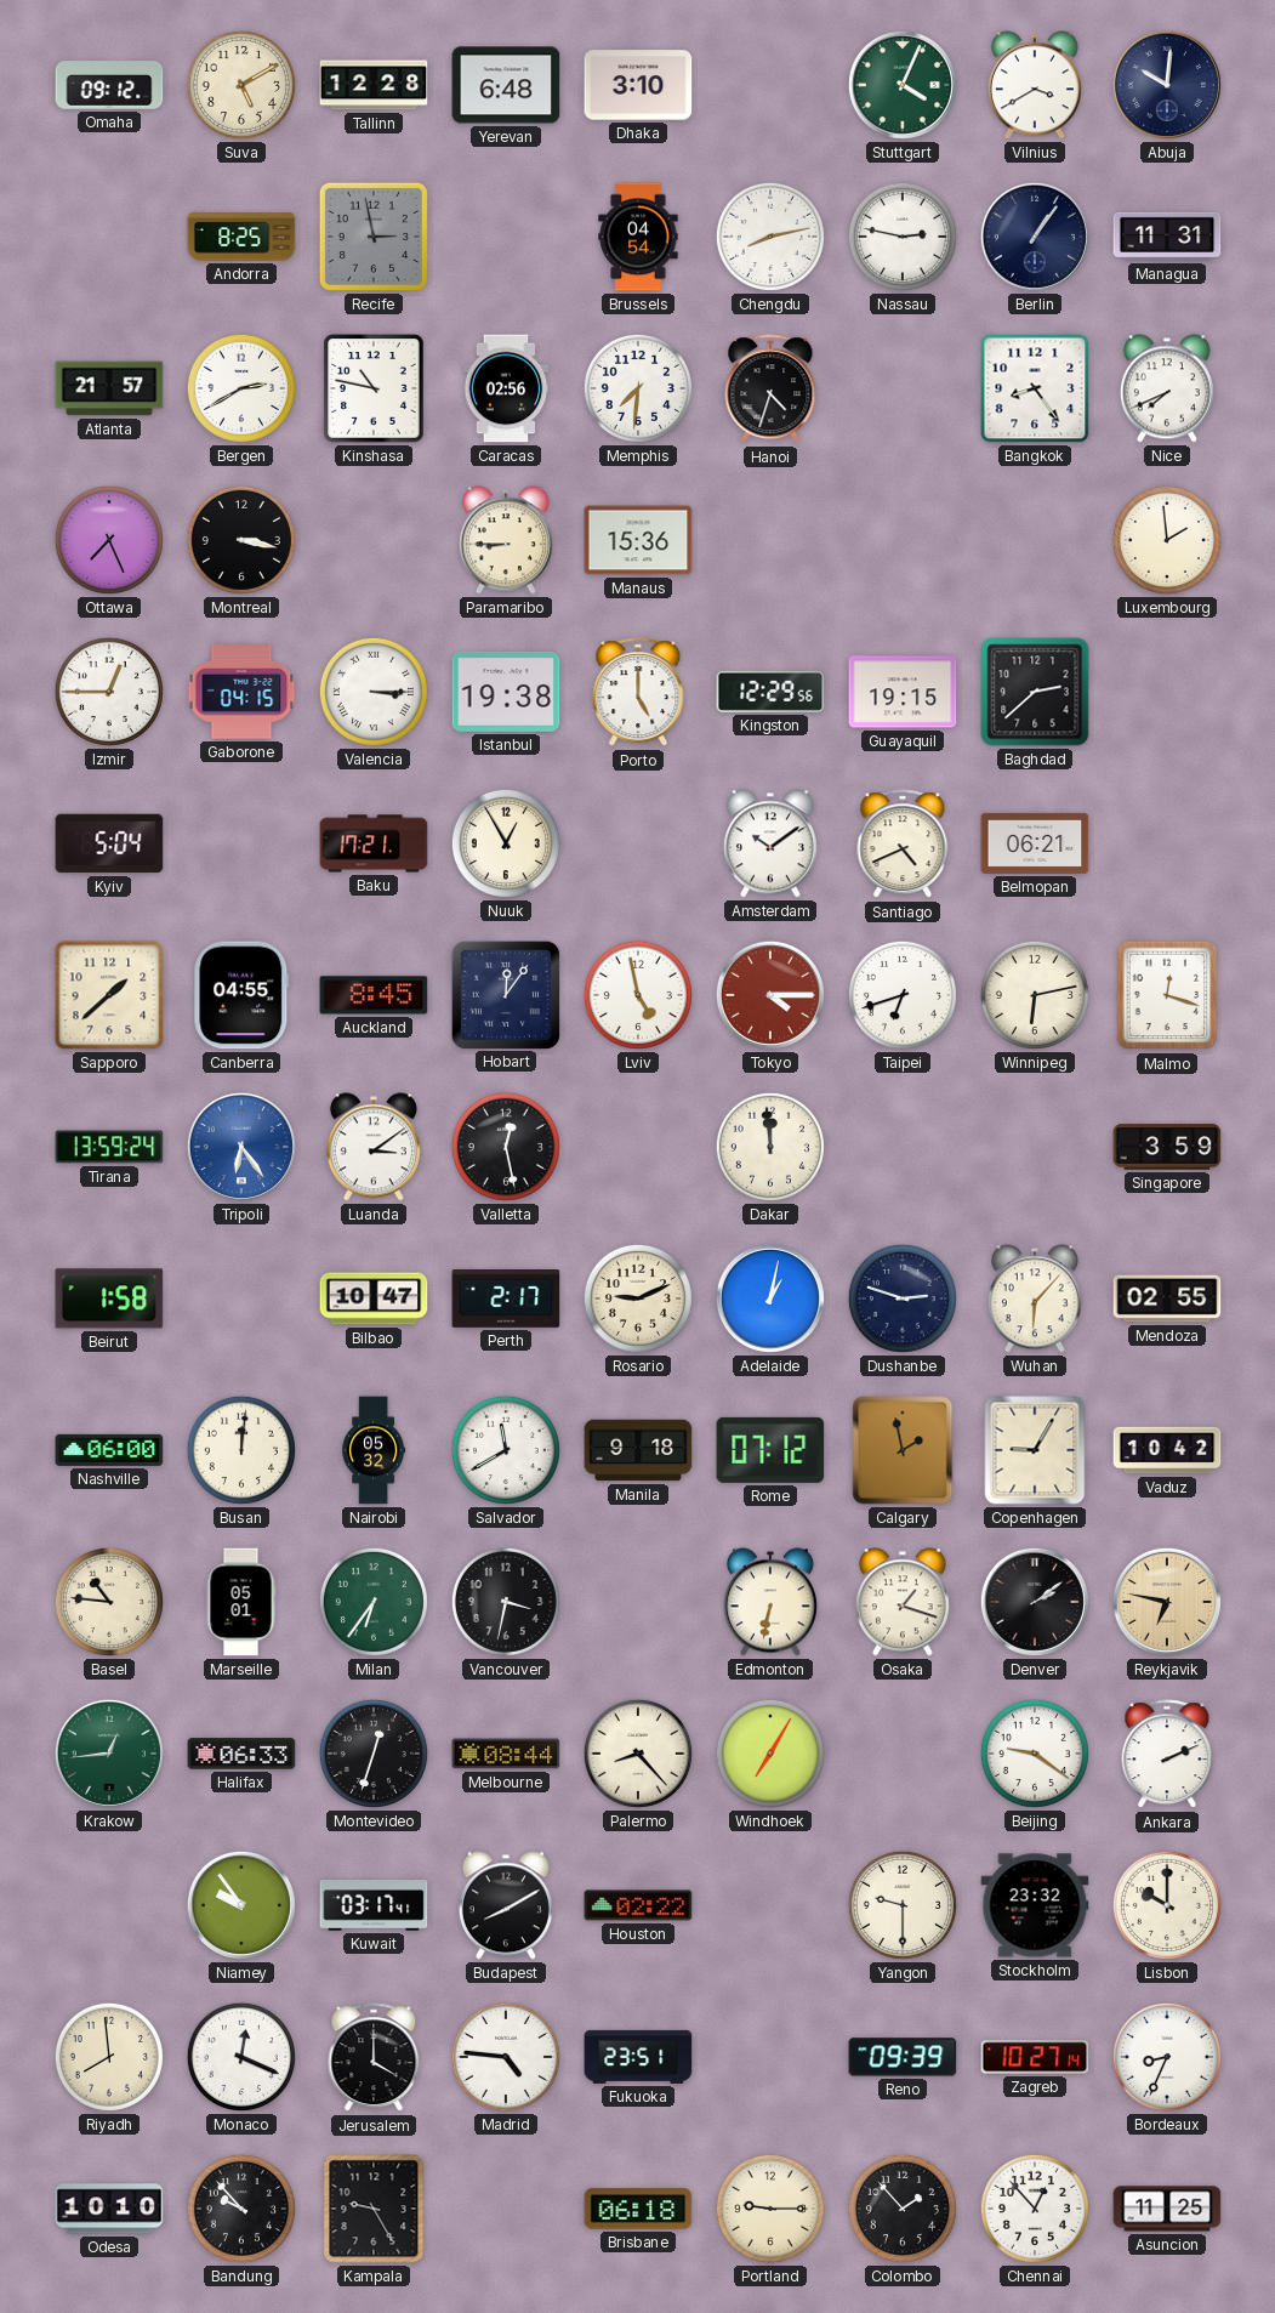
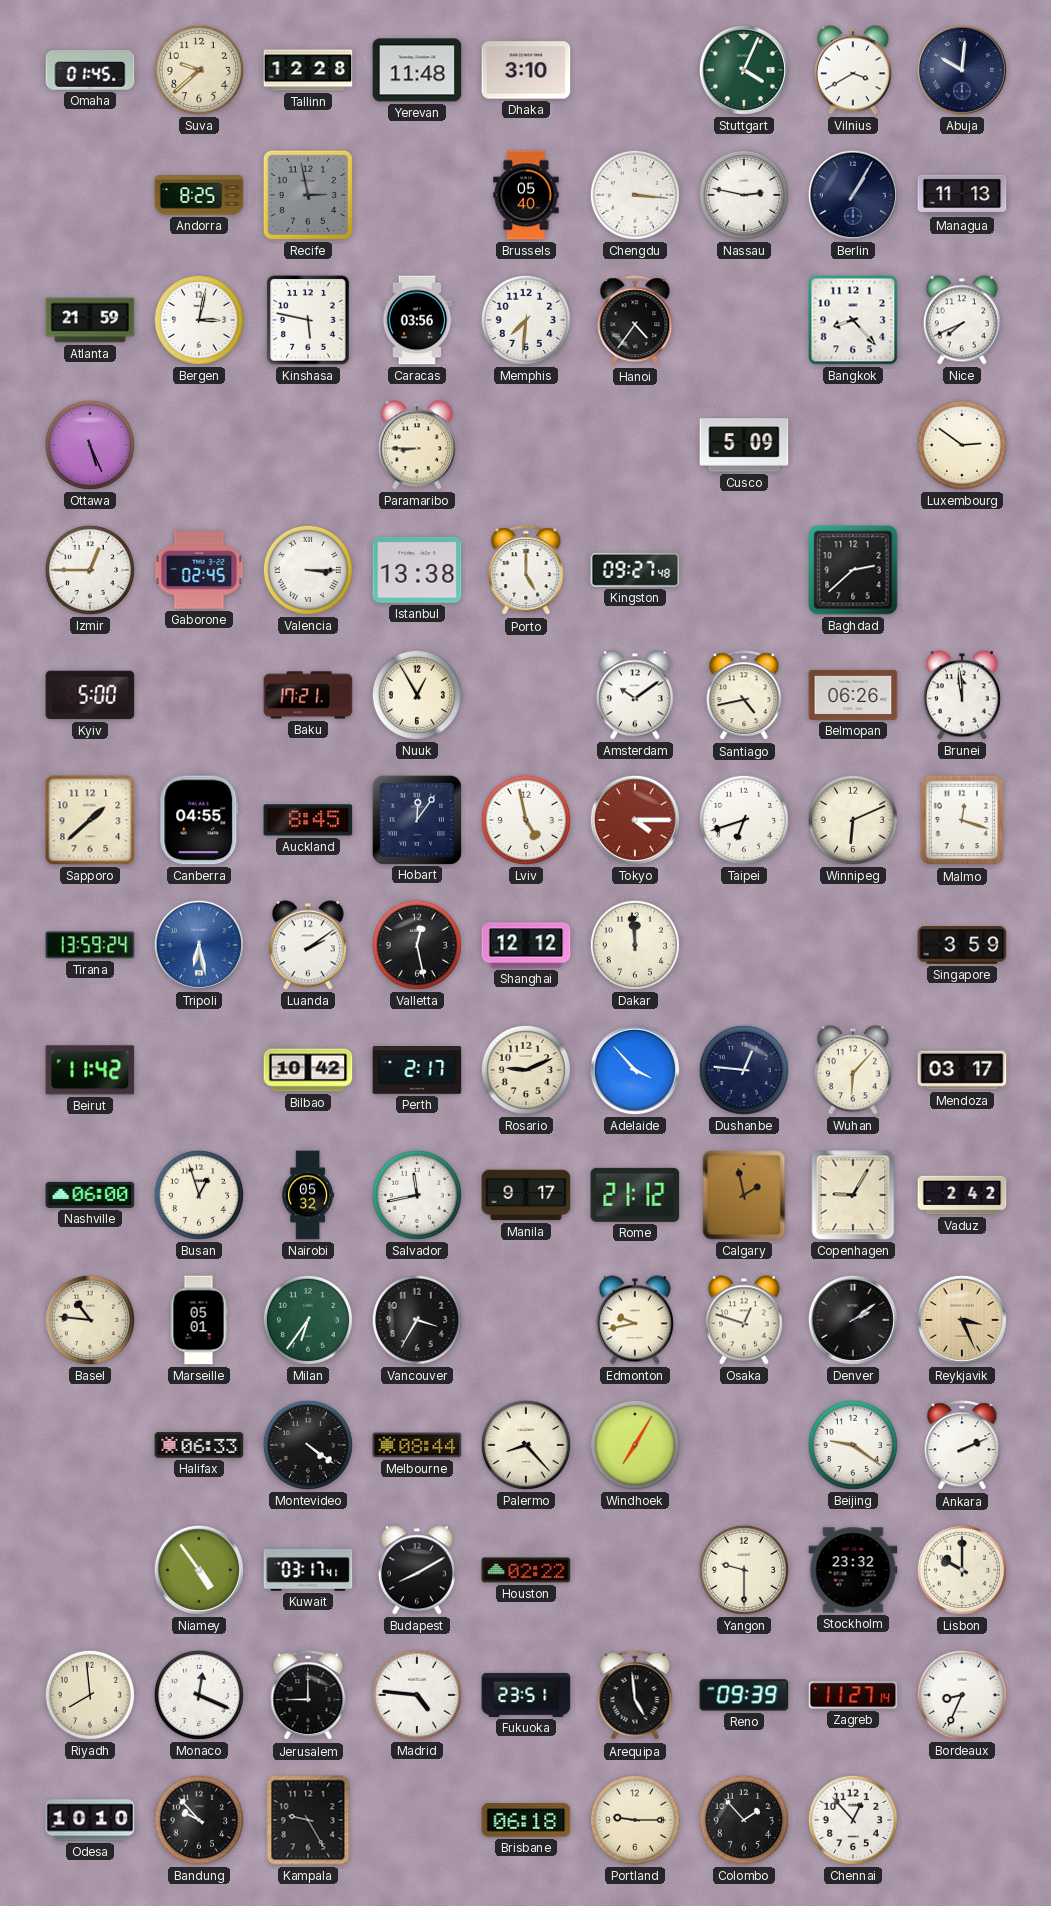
Omaha: 09:12 -> 01:45
Suva: 5:10 -> 9:38
Yerevan: 6:48 -> 11:48
Brussels: 04:54 -> 05:40
Chengdu: 8:13 -> 3:16
Berlin: 1:06 -> 1:05
Managua: 11:31 -> 11:13
Atlanta: 21:57 -> 21:59
Bergen: 2:40 -> 3:02
Kinshasa: 10:47 -> 5:47
Caracas: 02:56 -> 03:56
Hanoi: 4:33 -> 4:36
Bangkok: 8:24 -> 8:23
Ottawa: 7:26 -> 5:26
Montreal: 3:17 -> none
Manaus: 15:36 -> none
Cusco: none -> 5:09
Luxembourg: 1:59 -> 2:51
Gaborone: 04:15 -> 02:45
Istanbul: 19:38 -> 13:38
Kingston: 12:29 -> 09:27
Guayaquil: 19:15 -> none
Kyiv: 5:04 -> 5:00
Santiago: 4:41 -> 4:43
Belmopan: 06:21 -> 06:26
Brunei: none -> 11:59
Winnipeg: 6:13 -> 6:11
Tripoli: 6:24 -> 6:28
Luanda: 3:09 -> 2:09
Shanghai: none -> 12:12
Beirut: 1:58 -> 11:42
Bilbao: 10:47 -> 10:42
Adelaide: 1:02 -> 3:53
Dushanbe: 2:48 -> 12:46
Mendoza: 02:55 -> 03:17
Busan: 12:01 -> 12:57
Salvador: 11:40 -> 11:43
Manila: 9:18 -> 9:17
Rome: 07:12 -> 21:12
Vaduz: 10:42 -> 2:42
Vancouver: 3:32 -> 3:35
Edmonton: 6:32 -> 9:43
Osaka: 1:18 -> 12:48
Reykjavik: 6:47 -> 3:26
Krakow: 12:44 -> none
Montevideo: 12:33 -> 4:21
Niamey: 9:54 -> 4:54
Jerusalem: 4:00 -> 9:00
Arequipa: none -> 4:59
Zagreb: 10:27 -> 11:27
Asuncion: 11:25 -> none
